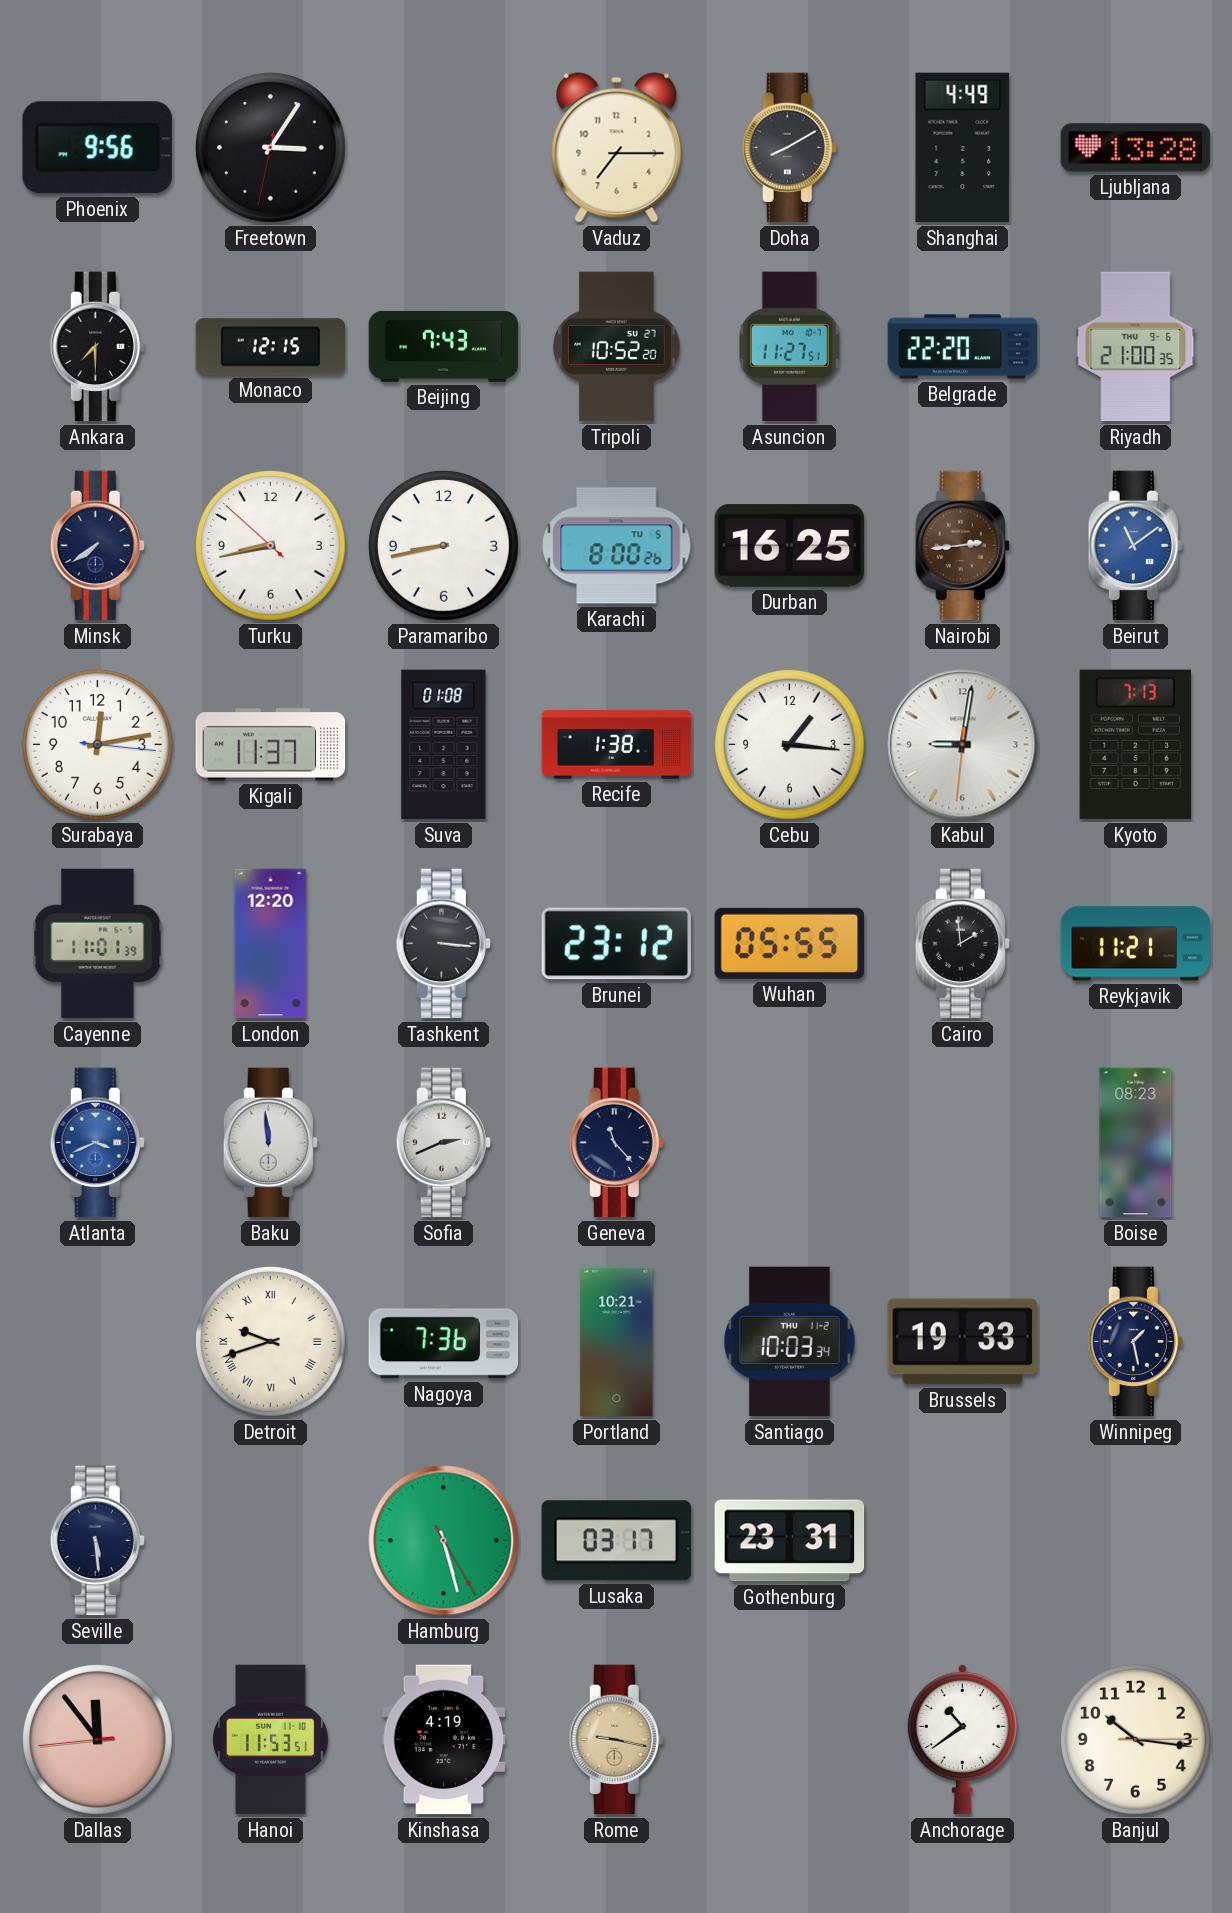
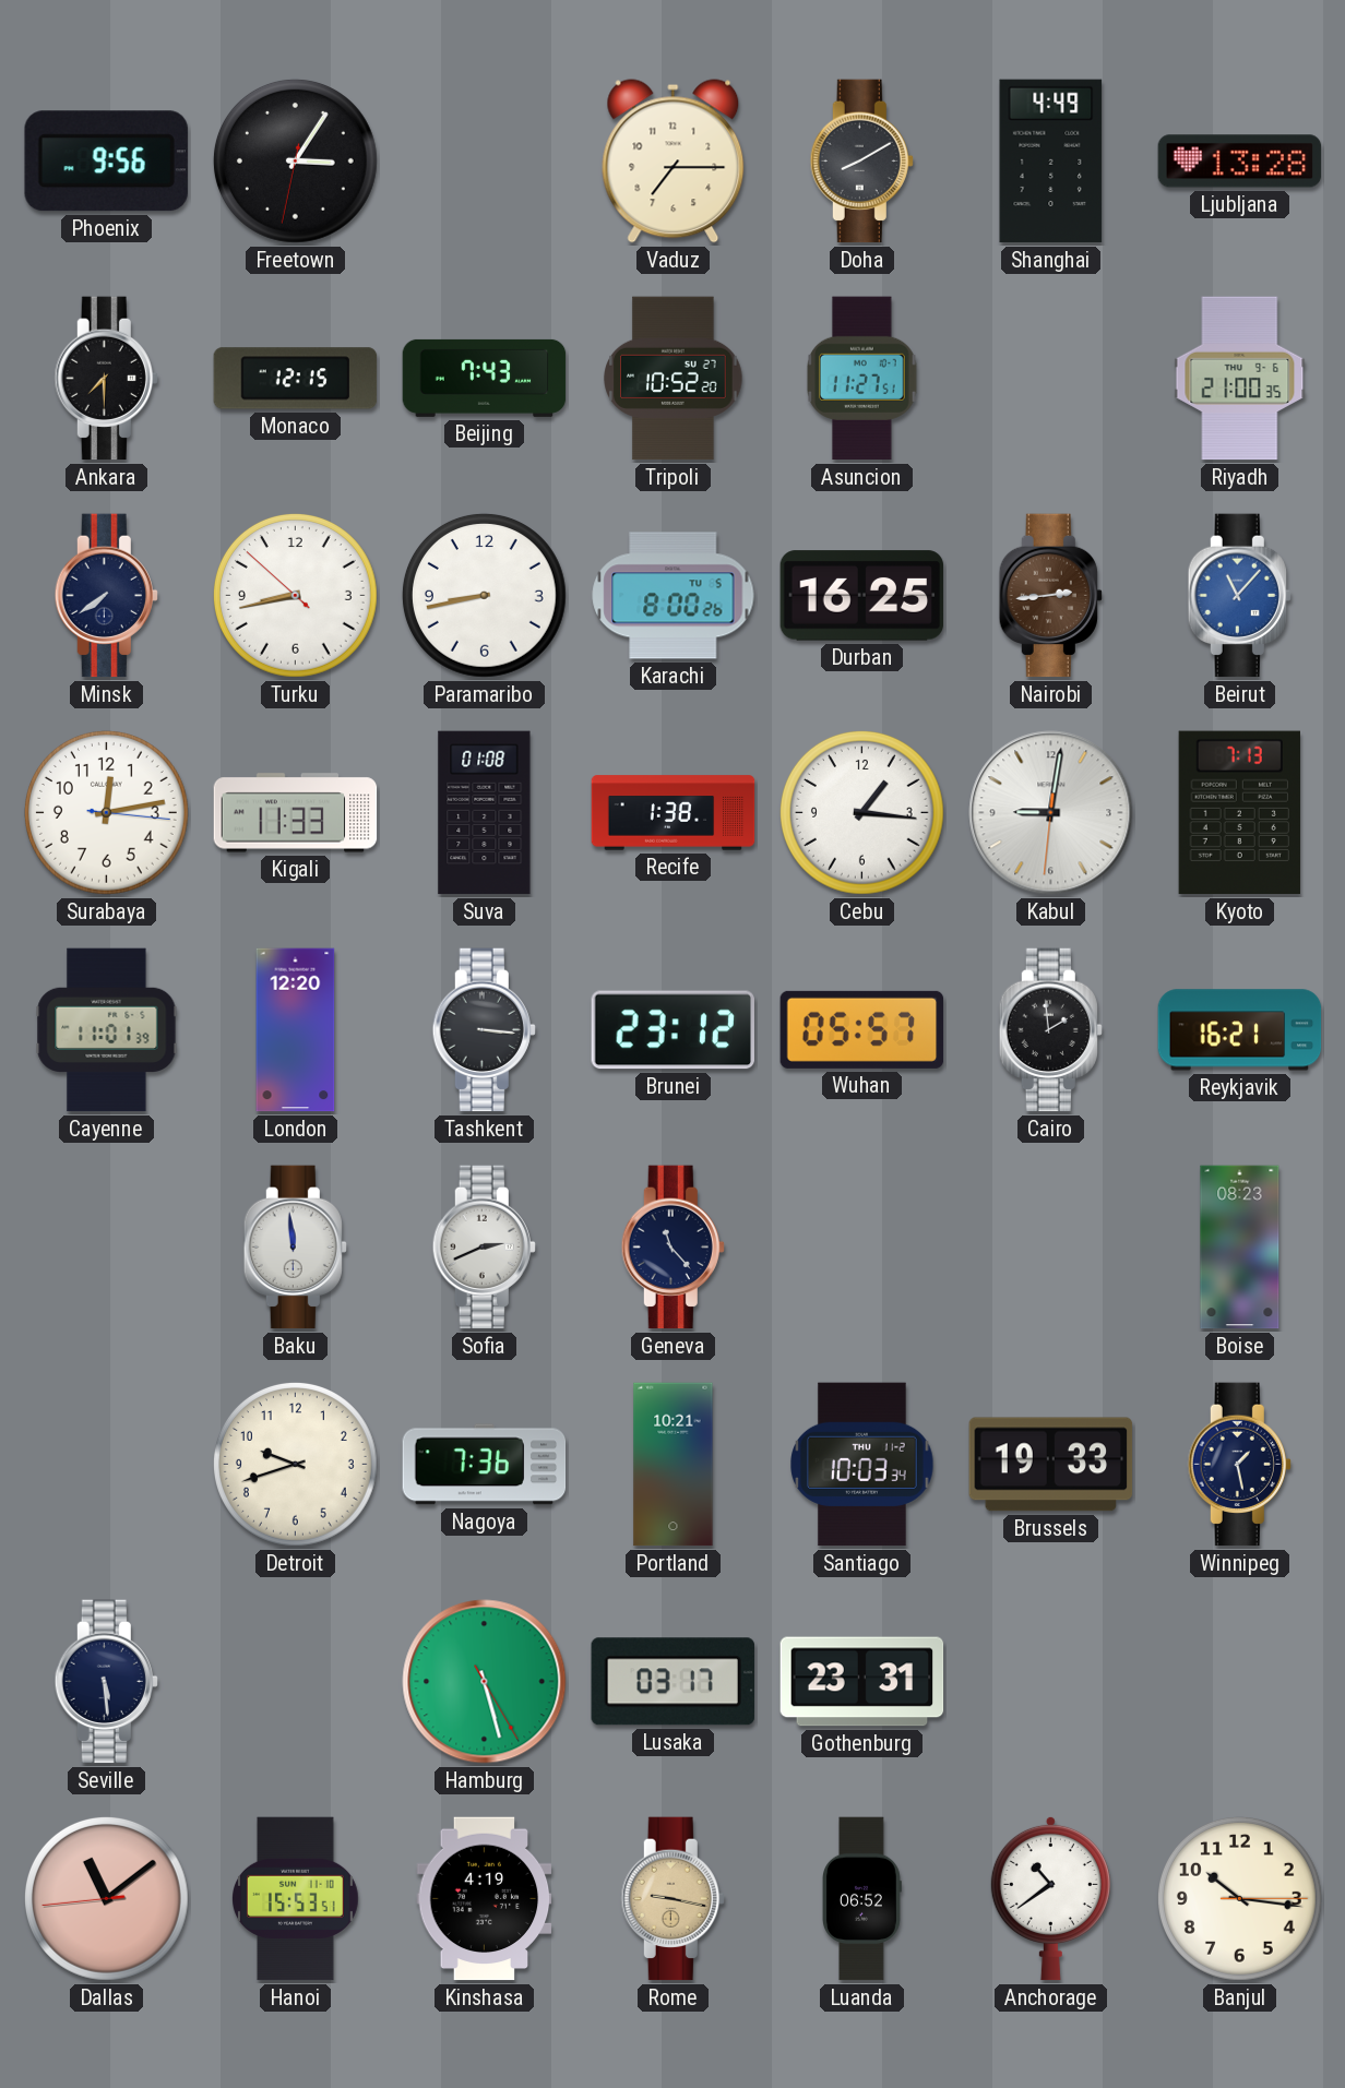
Belgrade: 22:20 -> none
Beirut: 11:09 -> 11:07
Kigali: 11:37 -> 11:33
Wuhan: 05:55 -> 05:57
Reykjavik: 11:21 -> 16:21
Atlanta: 3:41 -> none
Detroit numerals: Roman -> Arabic
Dallas: 11:53 -> 11:08
Hanoi: 11:53 -> 15:53
Luanda: none -> 06:52
